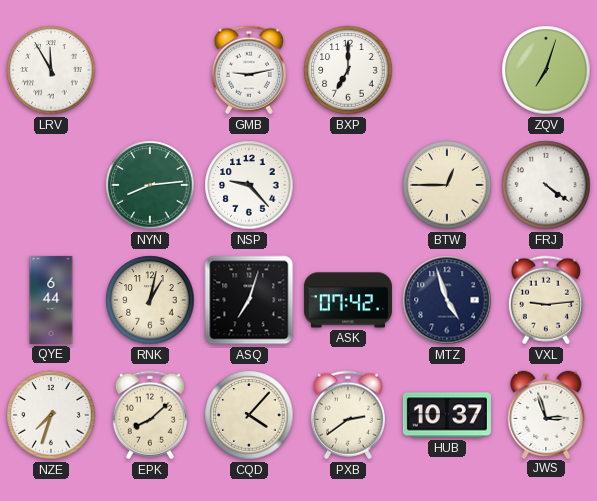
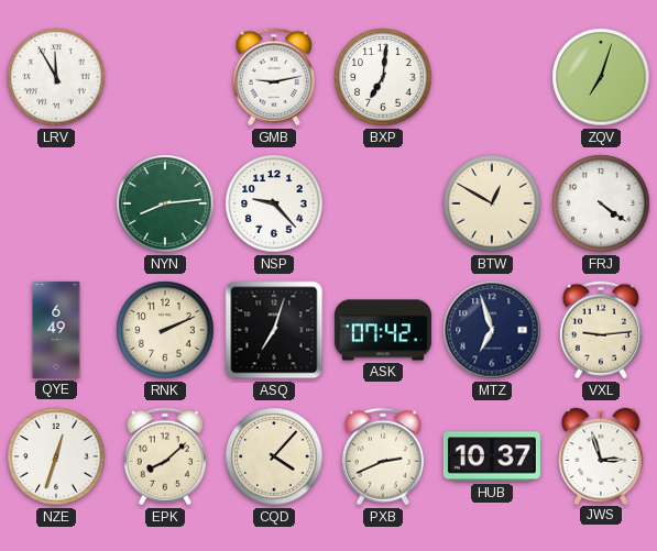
BXP: 7:00 -> 7:01
BTW: 12:45 -> 12:50
QYE: 6:44 -> 6:49
RNK: 1:02 -> 2:11
MTZ: 4:57 -> 6:57
NZE: 7:33 -> 12:33
PXB: 2:39 -> 2:41
